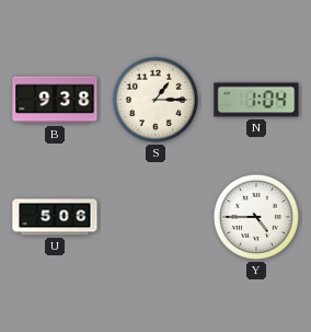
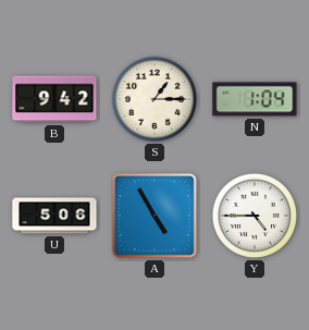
B: 9:38 -> 9:42
A: none -> 4:55
